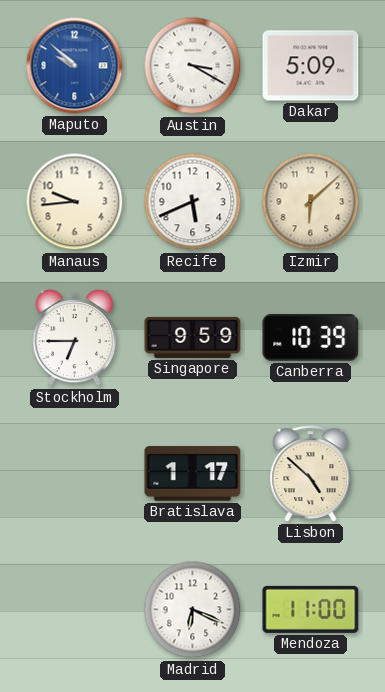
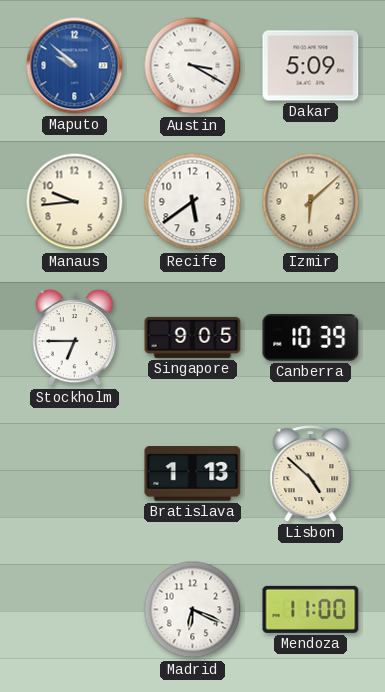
Recife: 5:41 -> 5:39
Singapore: 9:59 -> 9:05
Bratislava: 1:17 -> 1:13
